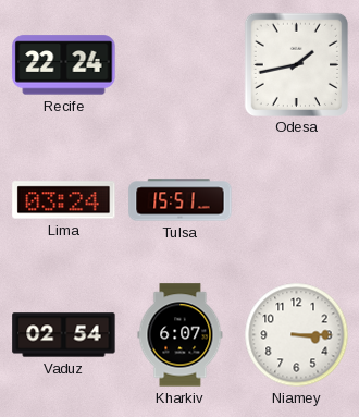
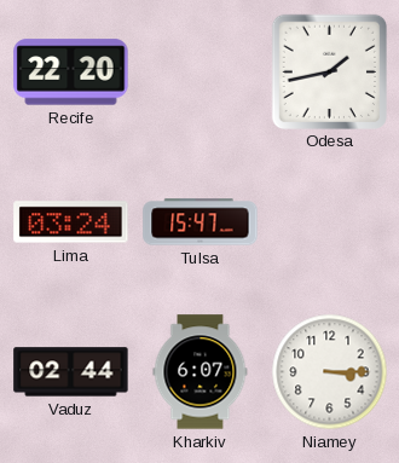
Recife: 22:24 -> 22:20
Tulsa: 15:51 -> 15:47
Vaduz: 02:54 -> 02:44
